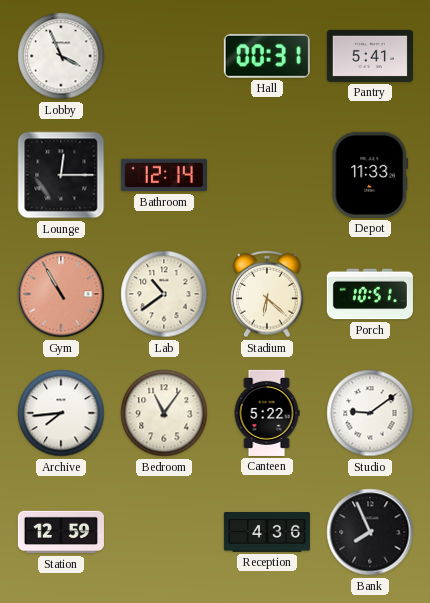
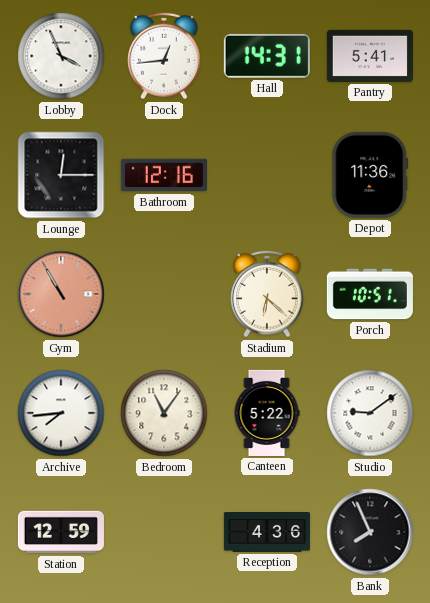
Dock: none -> 12:44
Hall: 00:31 -> 14:31
Bathroom: 12:14 -> 12:16
Depot: 11:33 -> 11:36
Lab: 10:39 -> none
